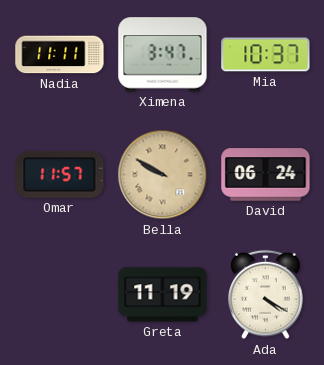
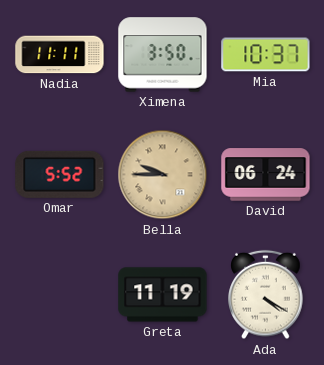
Ximena: 3:47 -> 3:50
Omar: 11:57 -> 5:52
Bella: 9:50 -> 9:45
